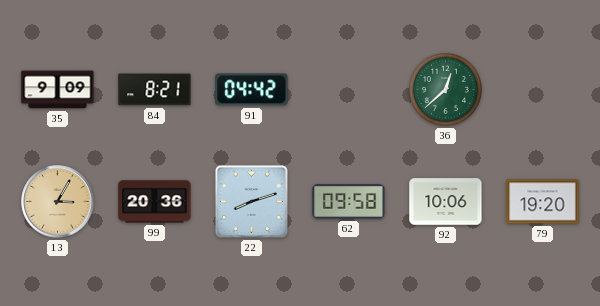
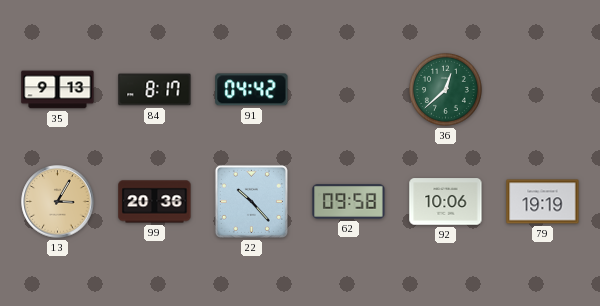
35: 9:09 -> 9:13
84: 8:21 -> 8:17
22: 8:12 -> 10:23
79: 19:20 -> 19:19
